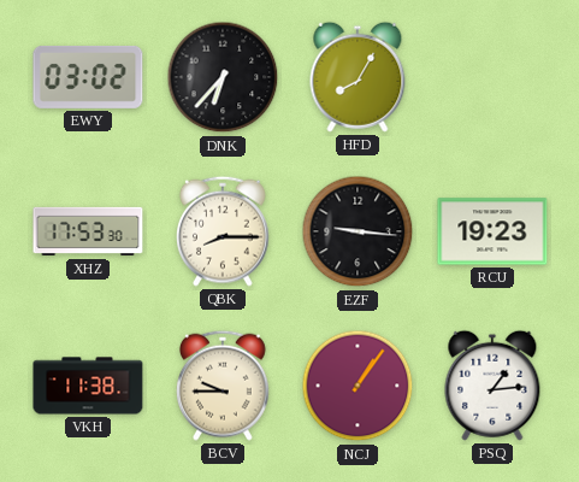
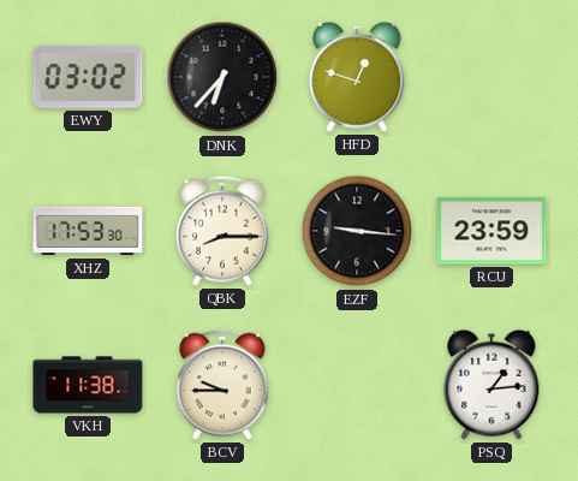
HFD: 8:05 -> 12:48
RCU: 19:23 -> 23:59
NCJ: 1:06 -> none
